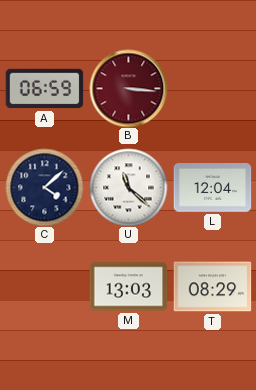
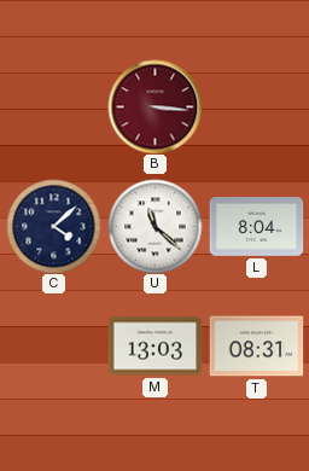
A: 06:59 -> none
L: 12:04 -> 8:04
T: 08:29 -> 08:31
